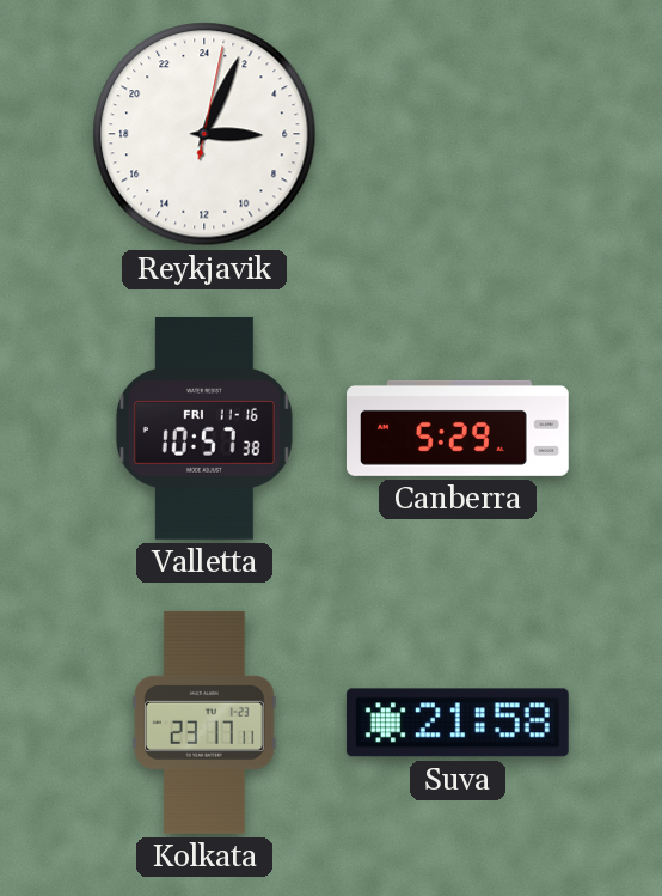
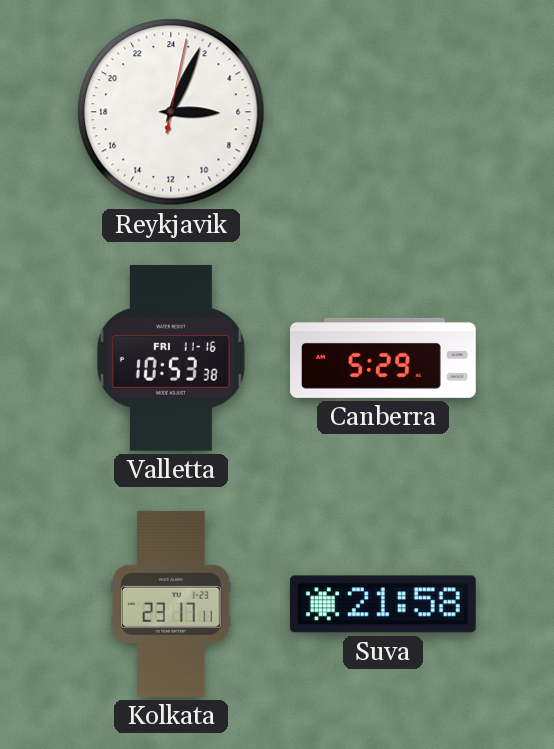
Valletta: 10:57 -> 10:53
